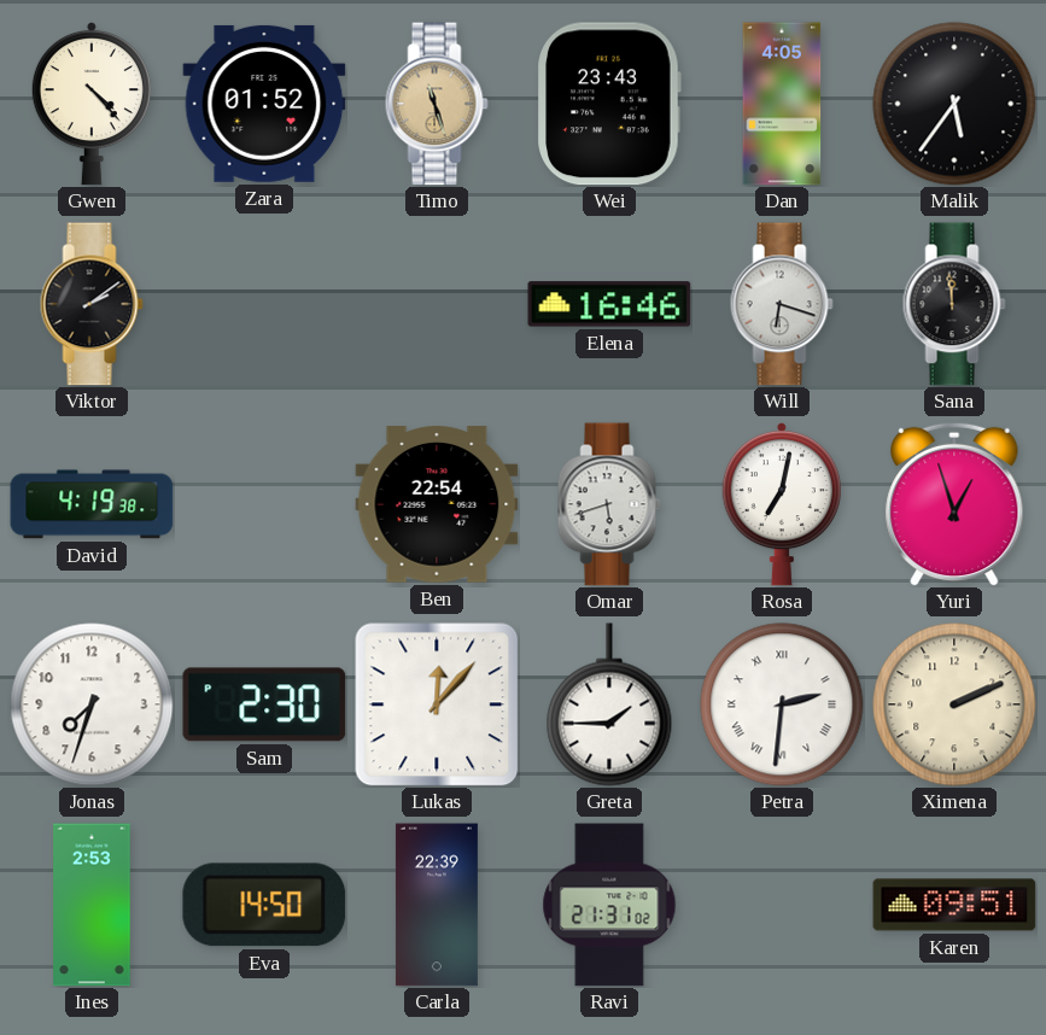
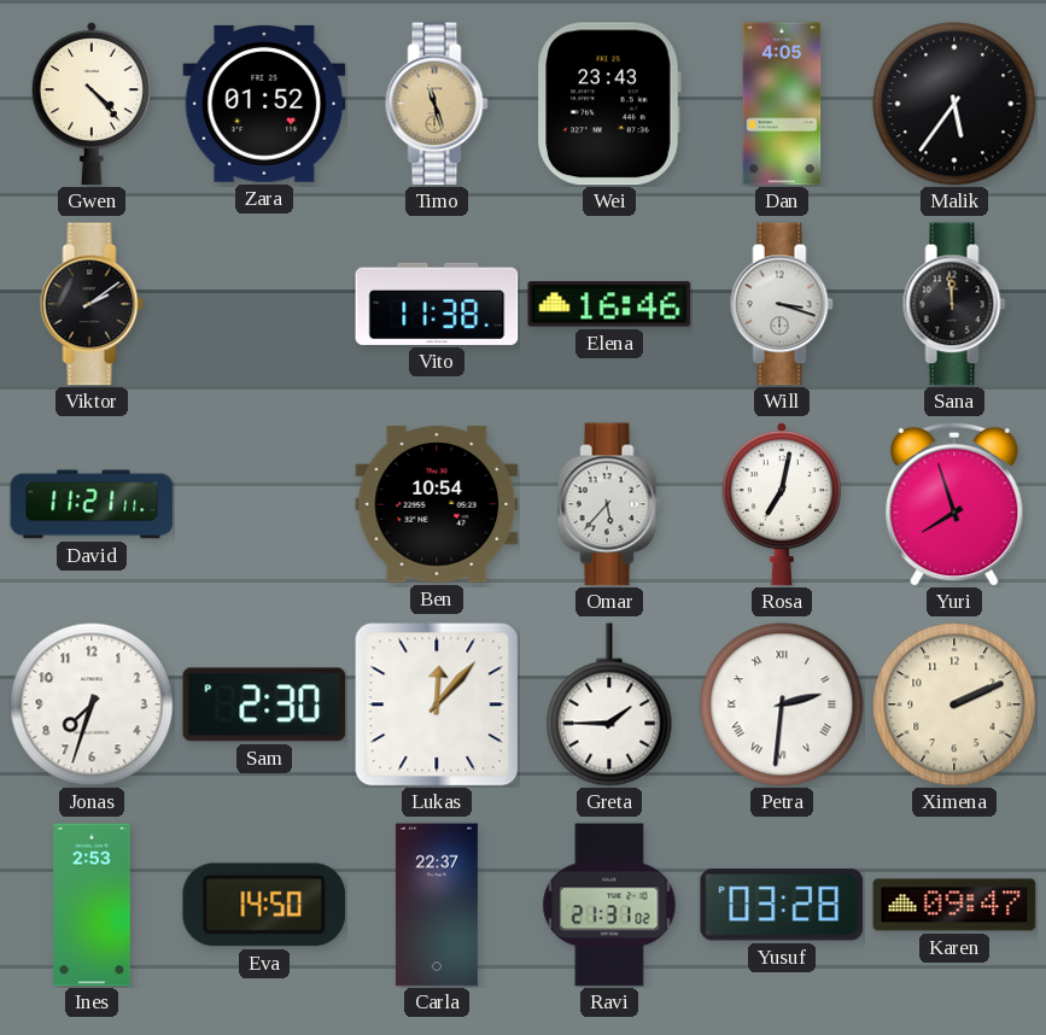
Vito: none -> 11:38
Will: 6:18 -> 3:18
David: 4:19 -> 11:21
Ben: 22:54 -> 10:54
Omar: 5:42 -> 5:37
Yuri: 12:57 -> 7:57
Carla: 22:39 -> 22:37
Yusuf: none -> 03:28
Karen: 09:51 -> 09:47
